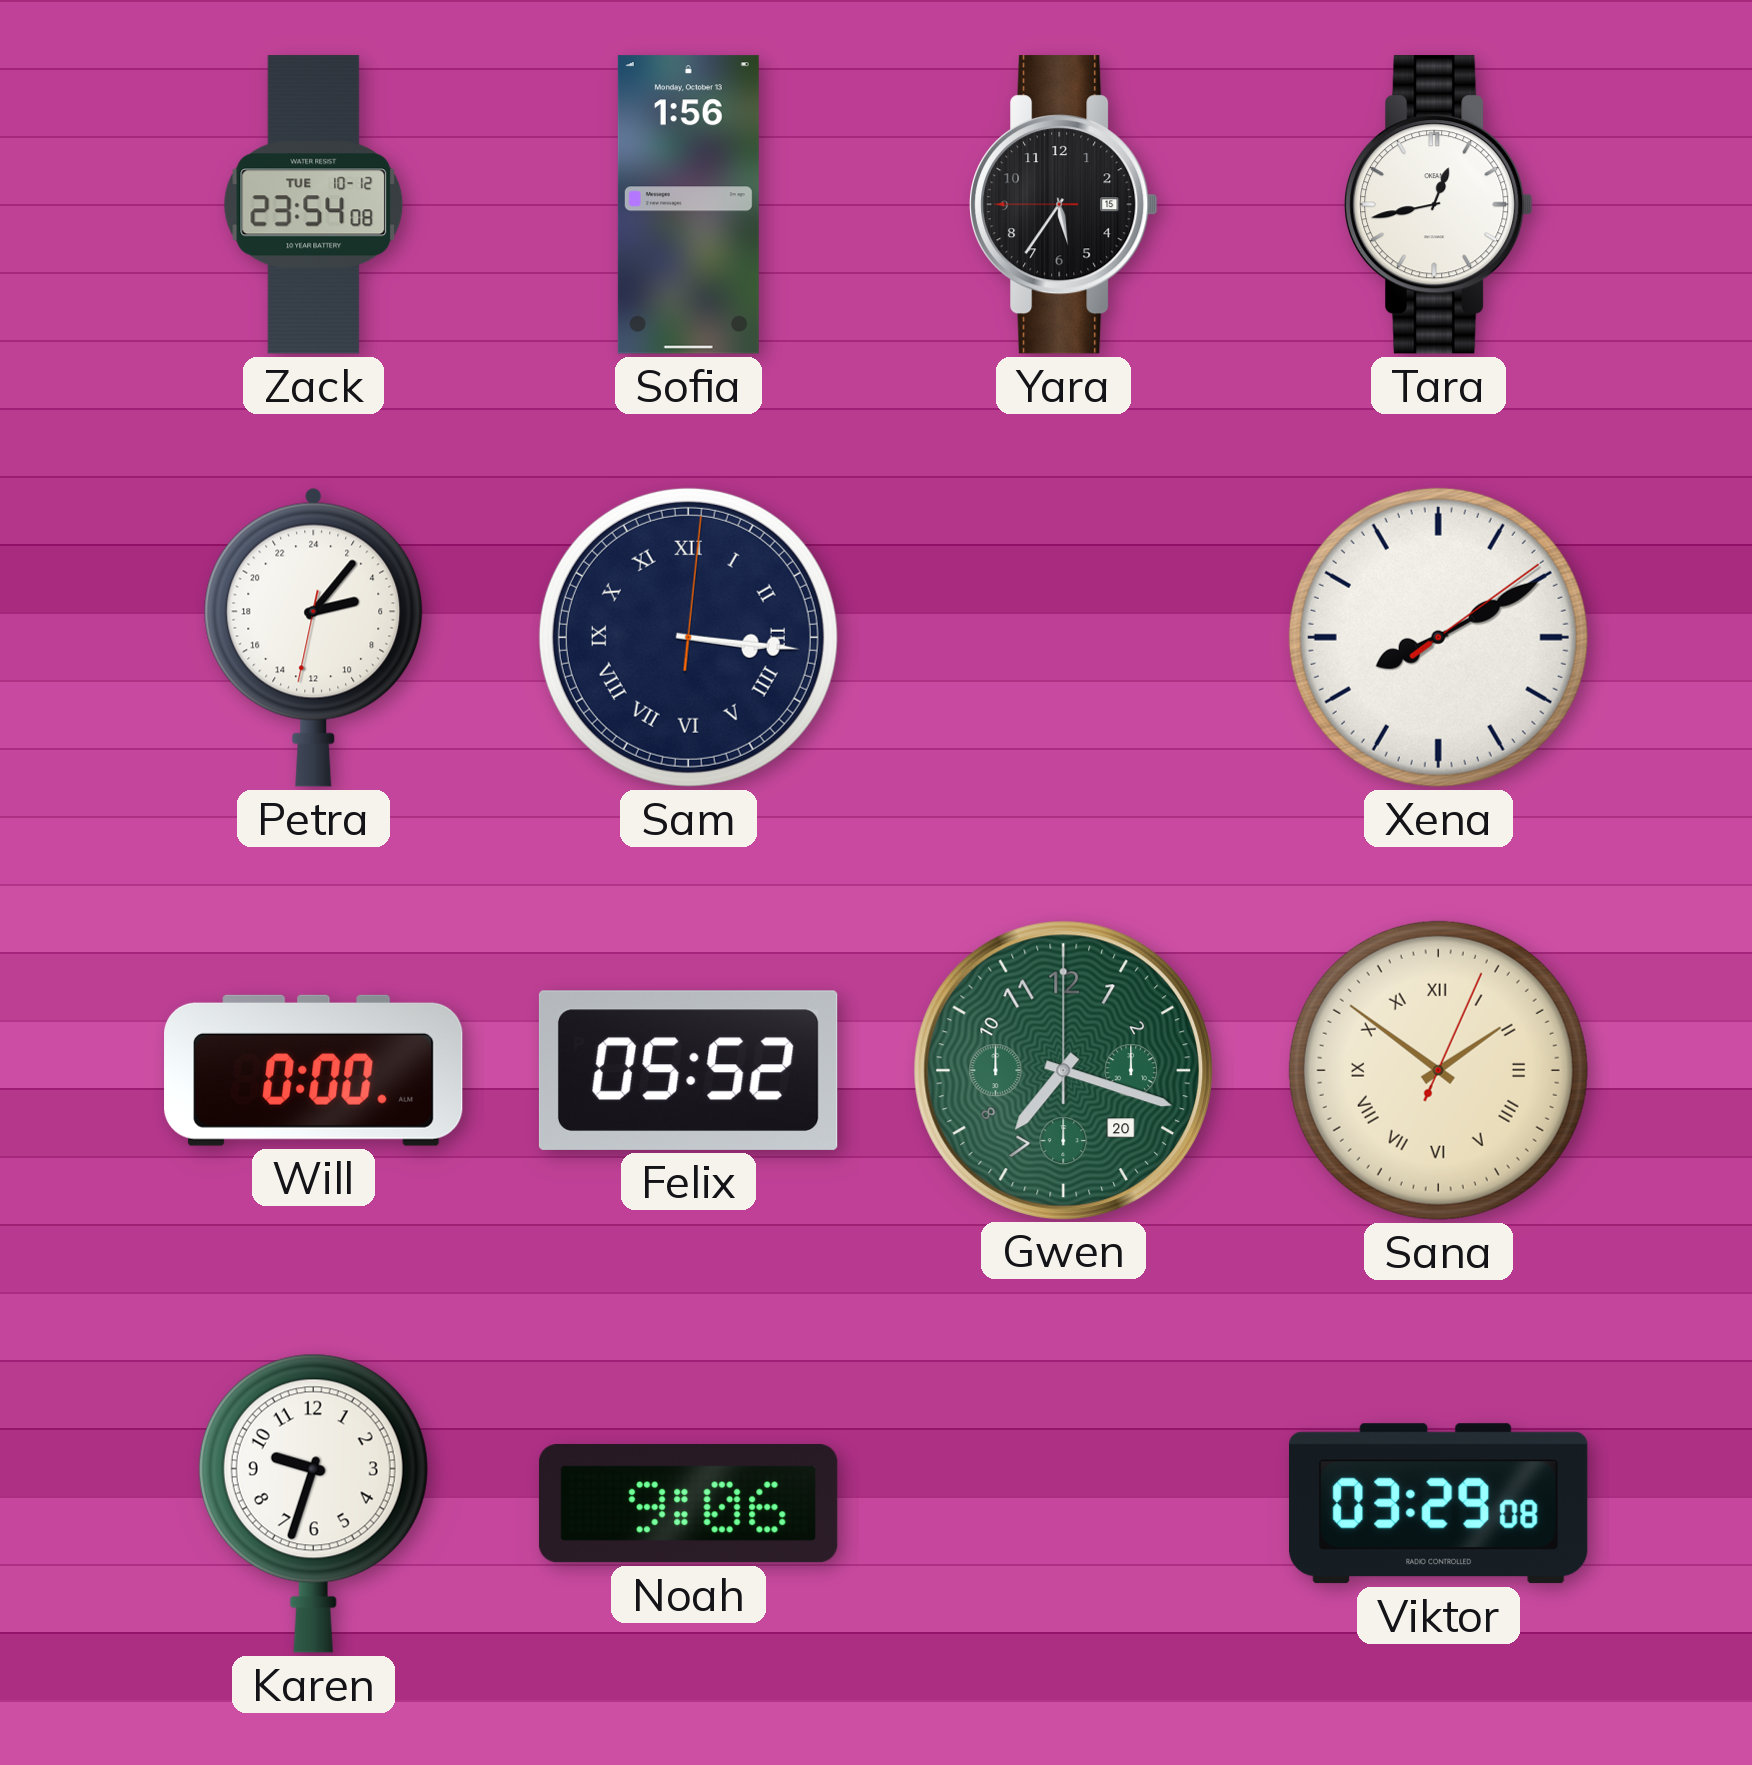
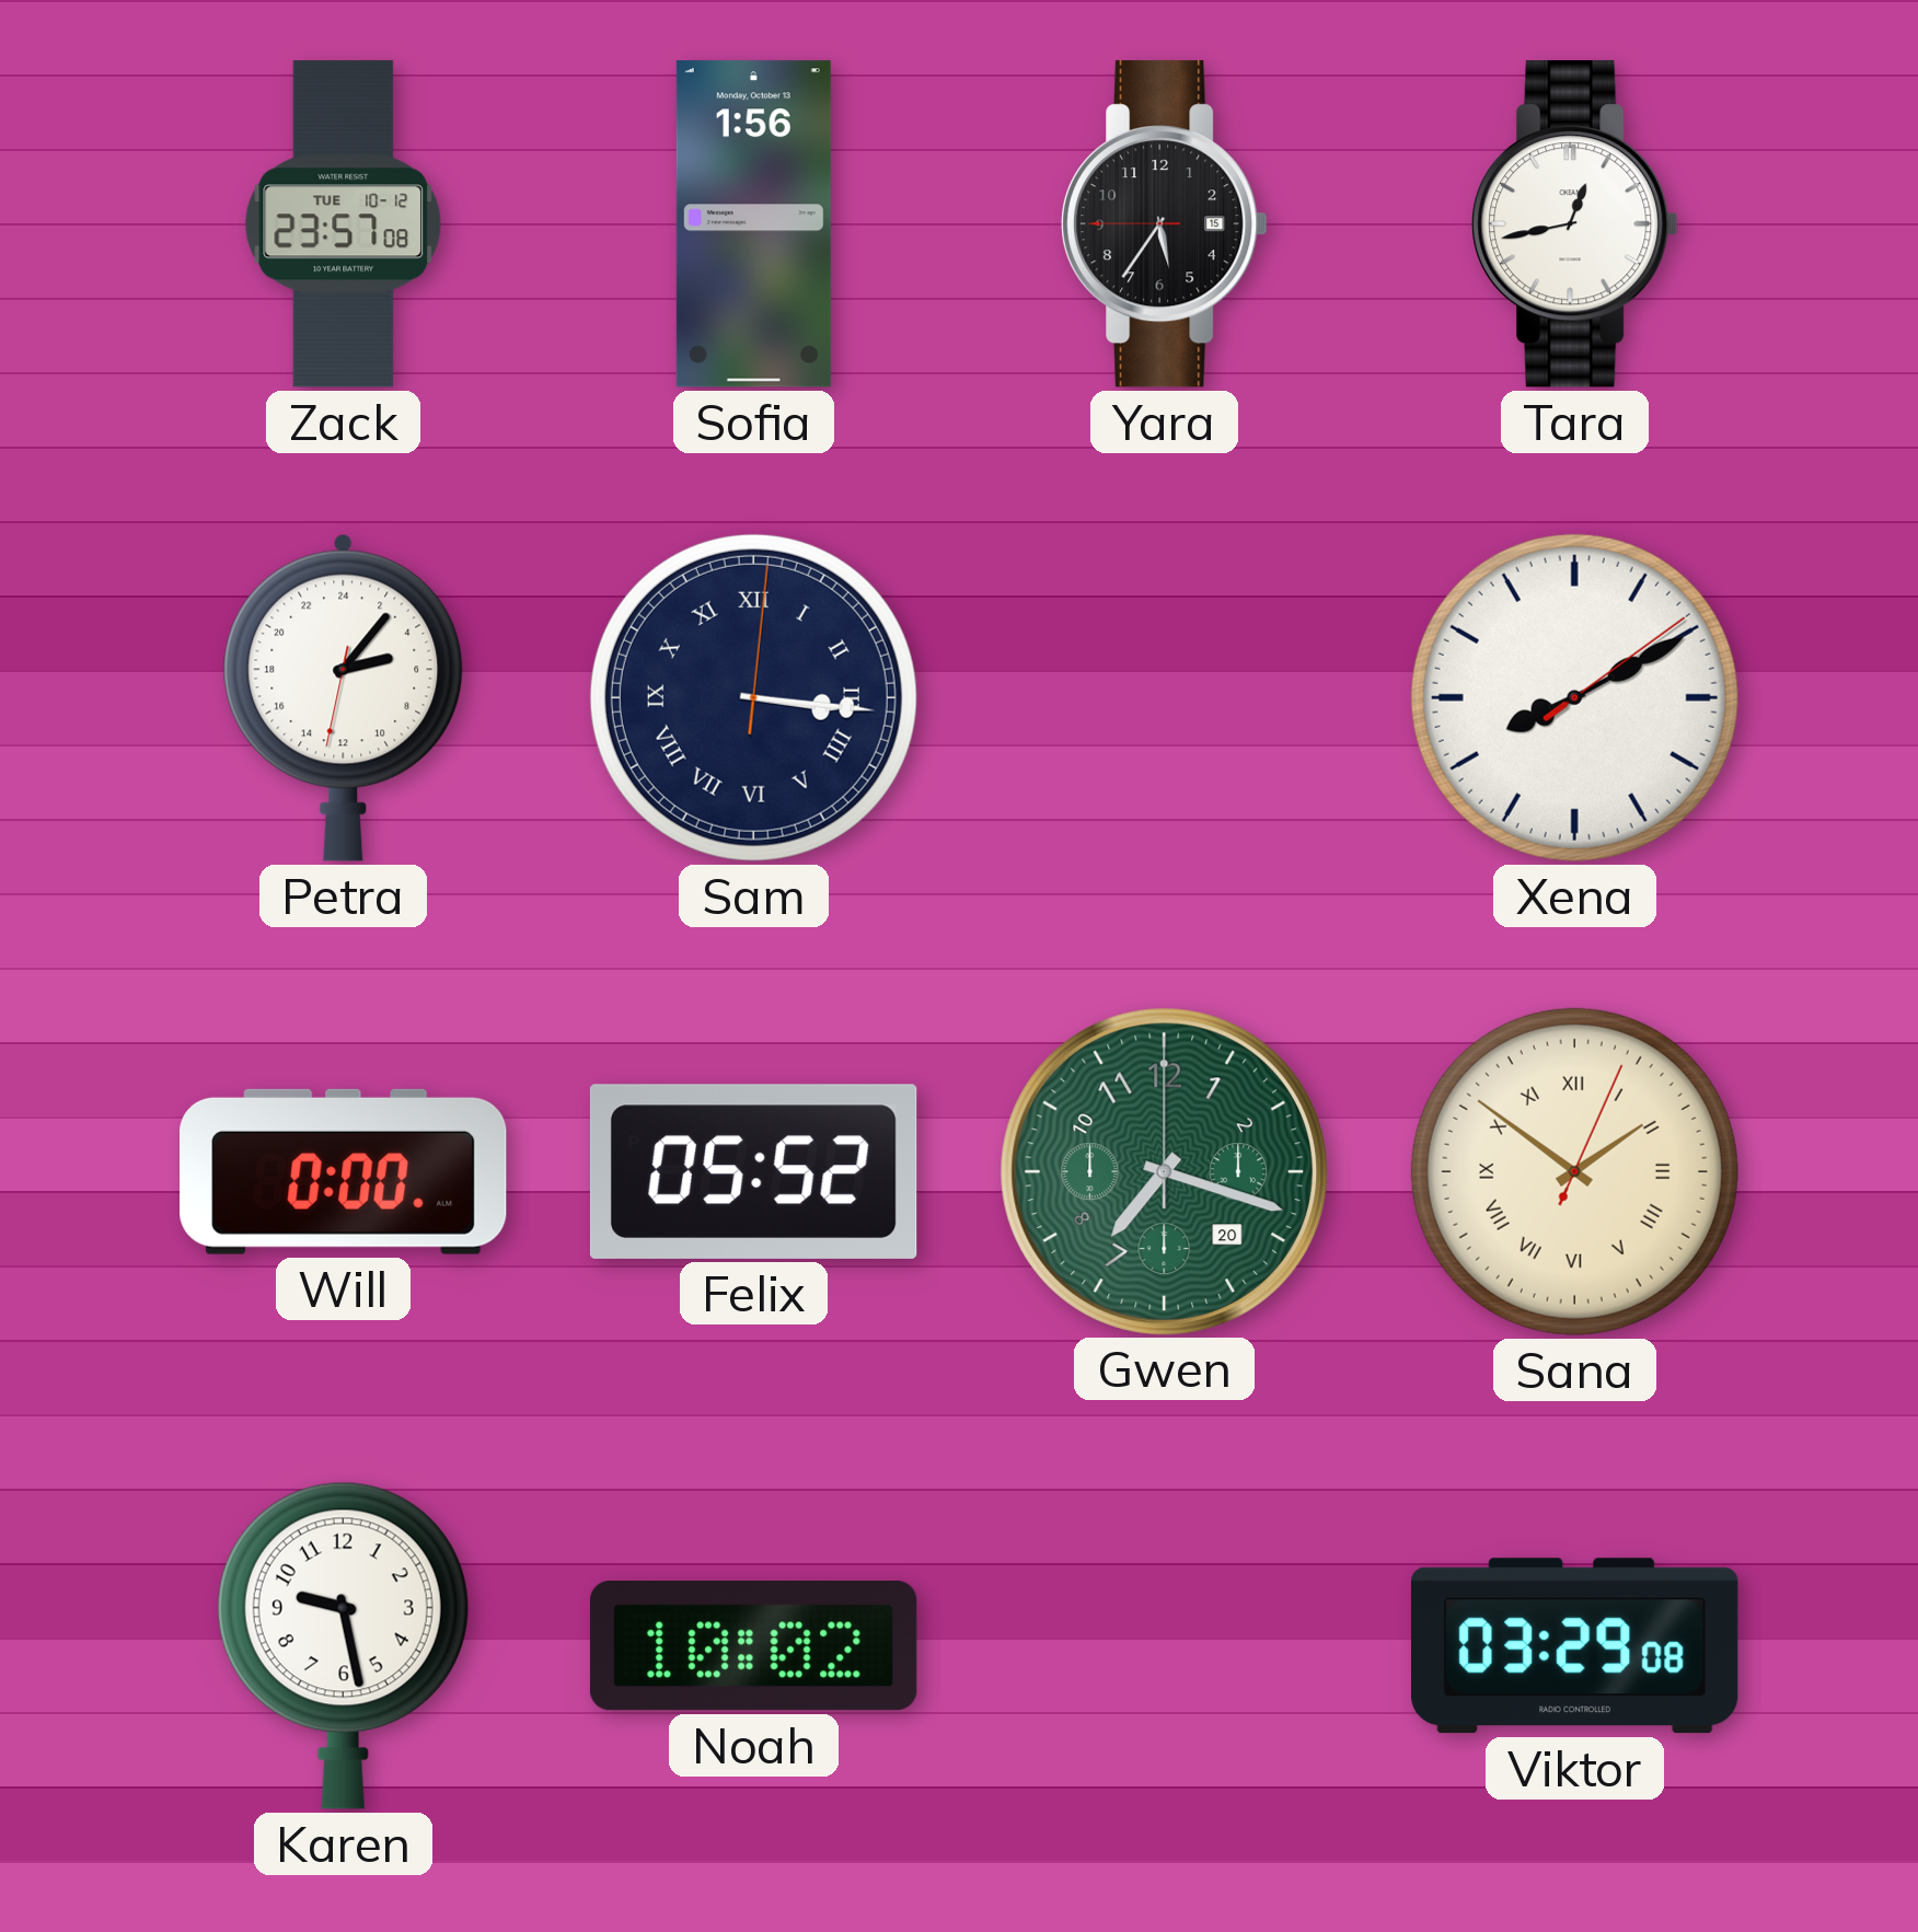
Zack: 23:54 -> 23:57
Karen: 9:33 -> 9:28
Noah: 9:06 -> 10:02
